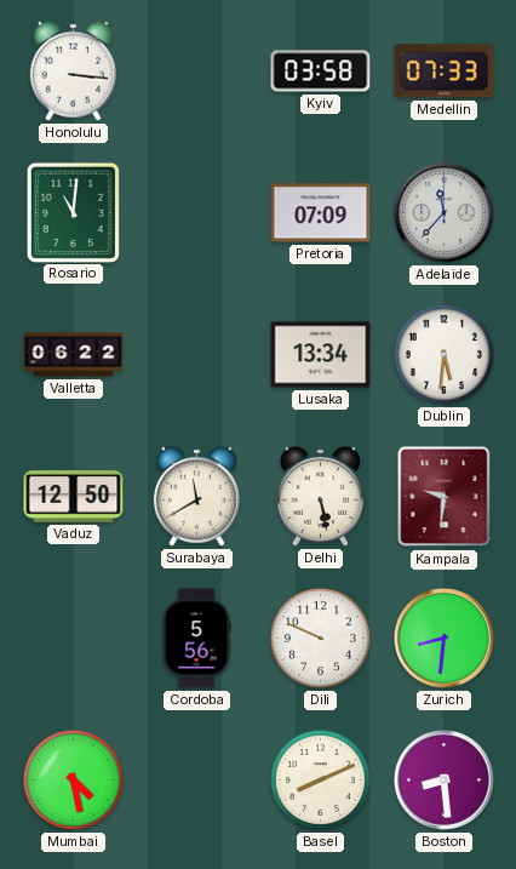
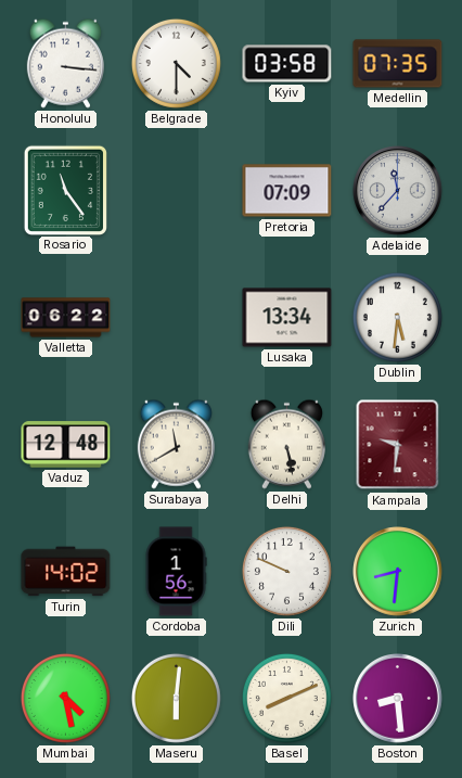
Belgrade: none -> 4:30
Medellin: 07:33 -> 07:35
Rosario: 11:01 -> 11:24
Vaduz: 12:50 -> 12:48
Turin: none -> 14:02
Cordoba: 5:56 -> 1:56
Maseru: none -> 6:01
